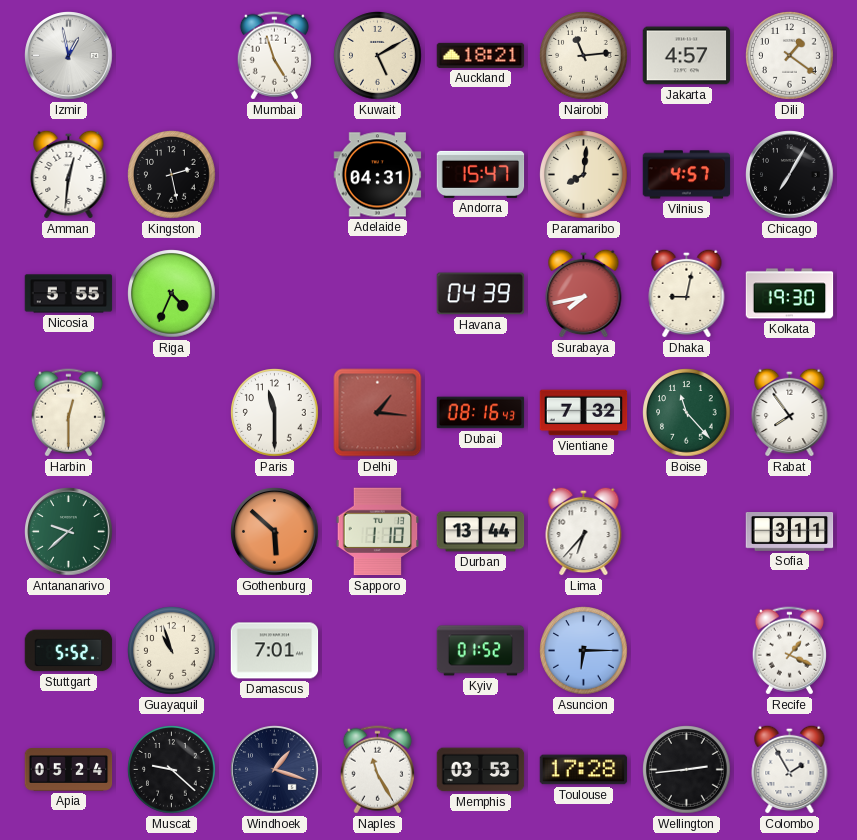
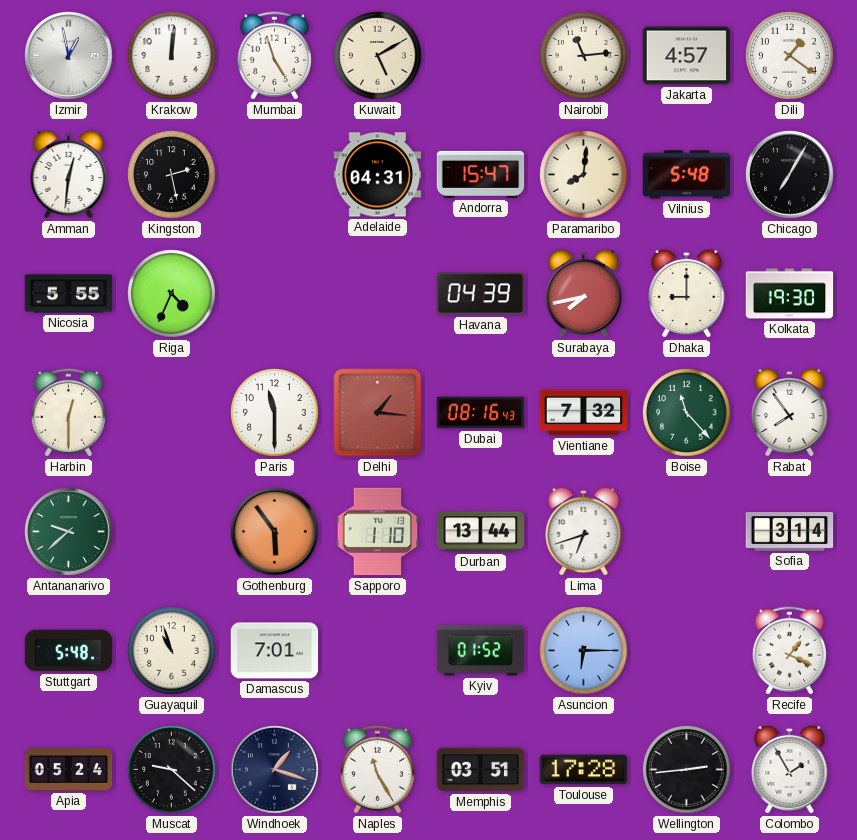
Krakow: none -> 12:01
Auckland: 18:21 -> none
Vilnius: 4:57 -> 5:48
Dhaka: 9:02 -> 9:00
Gothenburg: 5:52 -> 5:54
Lima: 6:37 -> 6:42
Sofia: 3:11 -> 3:14
Stuttgart: 5:52 -> 5:48
Memphis: 03:53 -> 03:51
